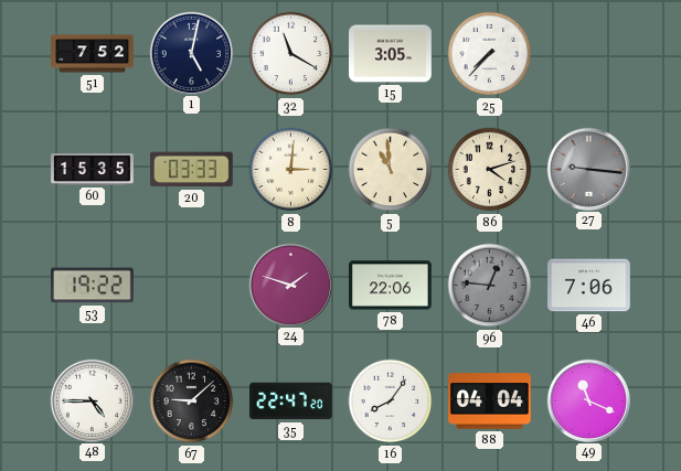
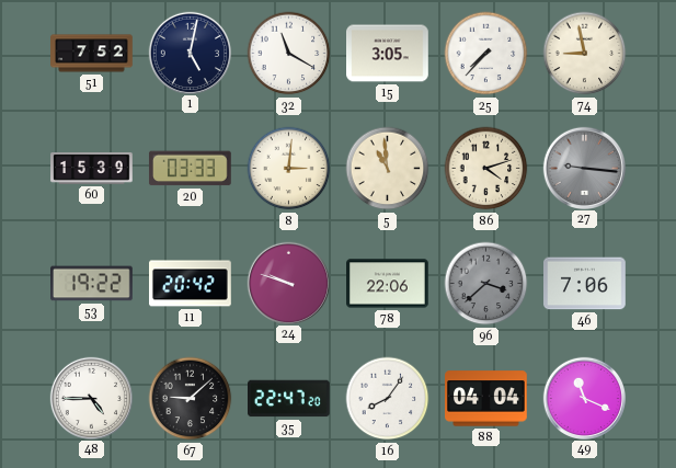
74: none -> 8:58
60: 15:35 -> 15:39
11: none -> 20:42
24: 1:48 -> 9:48
96: 12:46 -> 3:38
